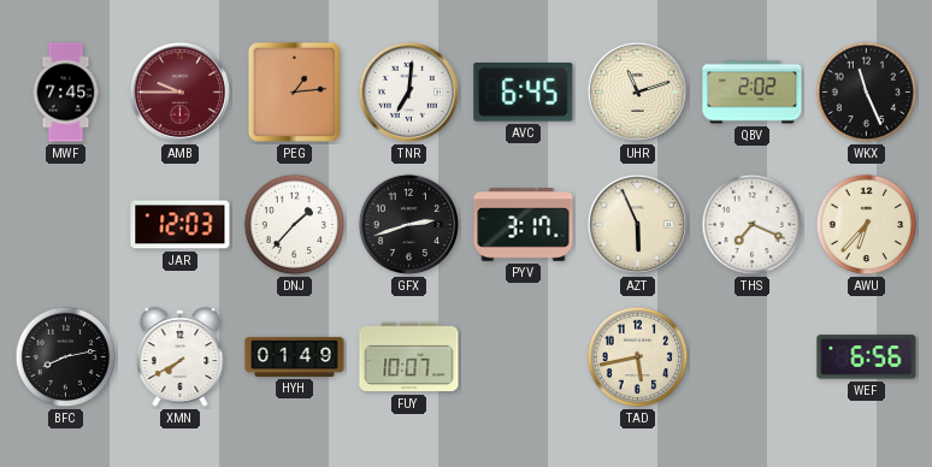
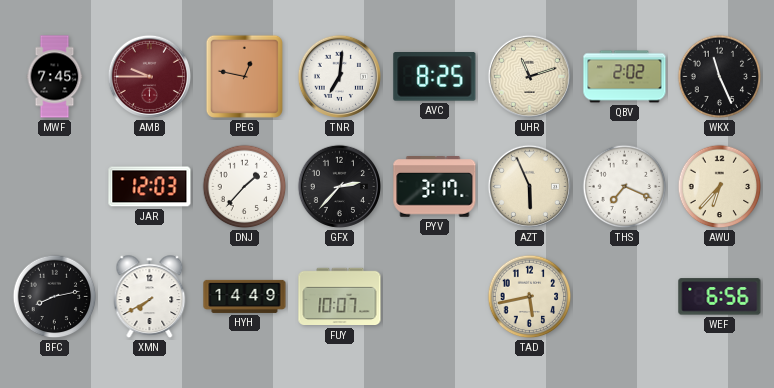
PEG: 1:14 -> 12:47
AVC: 6:45 -> 8:25
GFX: 2:42 -> 2:37
HYH: 01:49 -> 14:49
